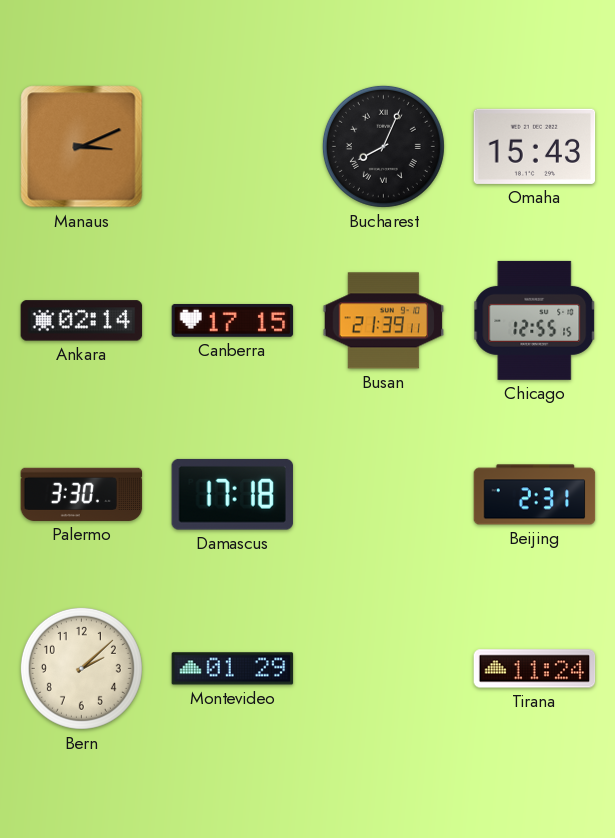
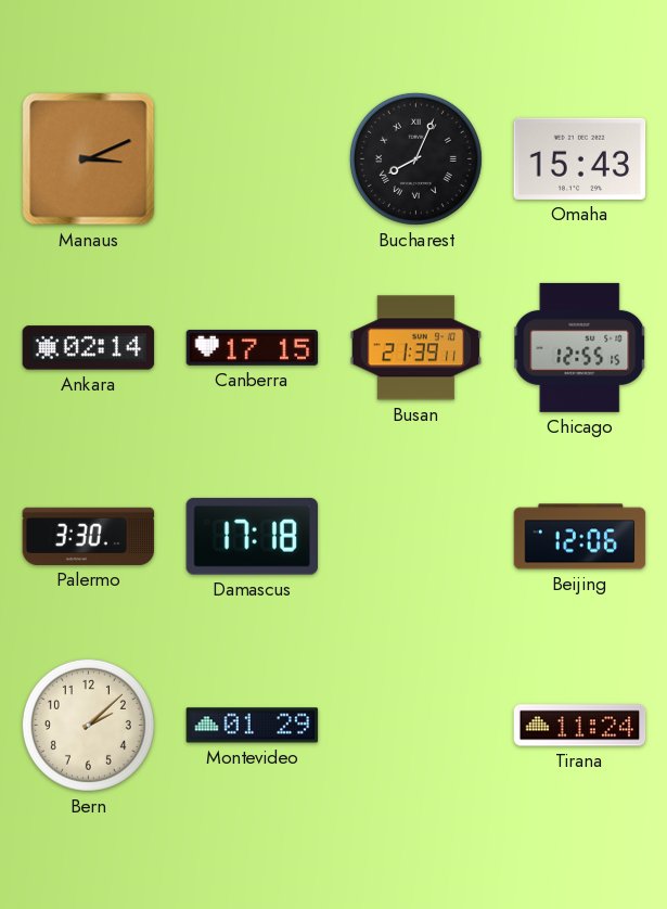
Beijing: 2:31 -> 12:06
